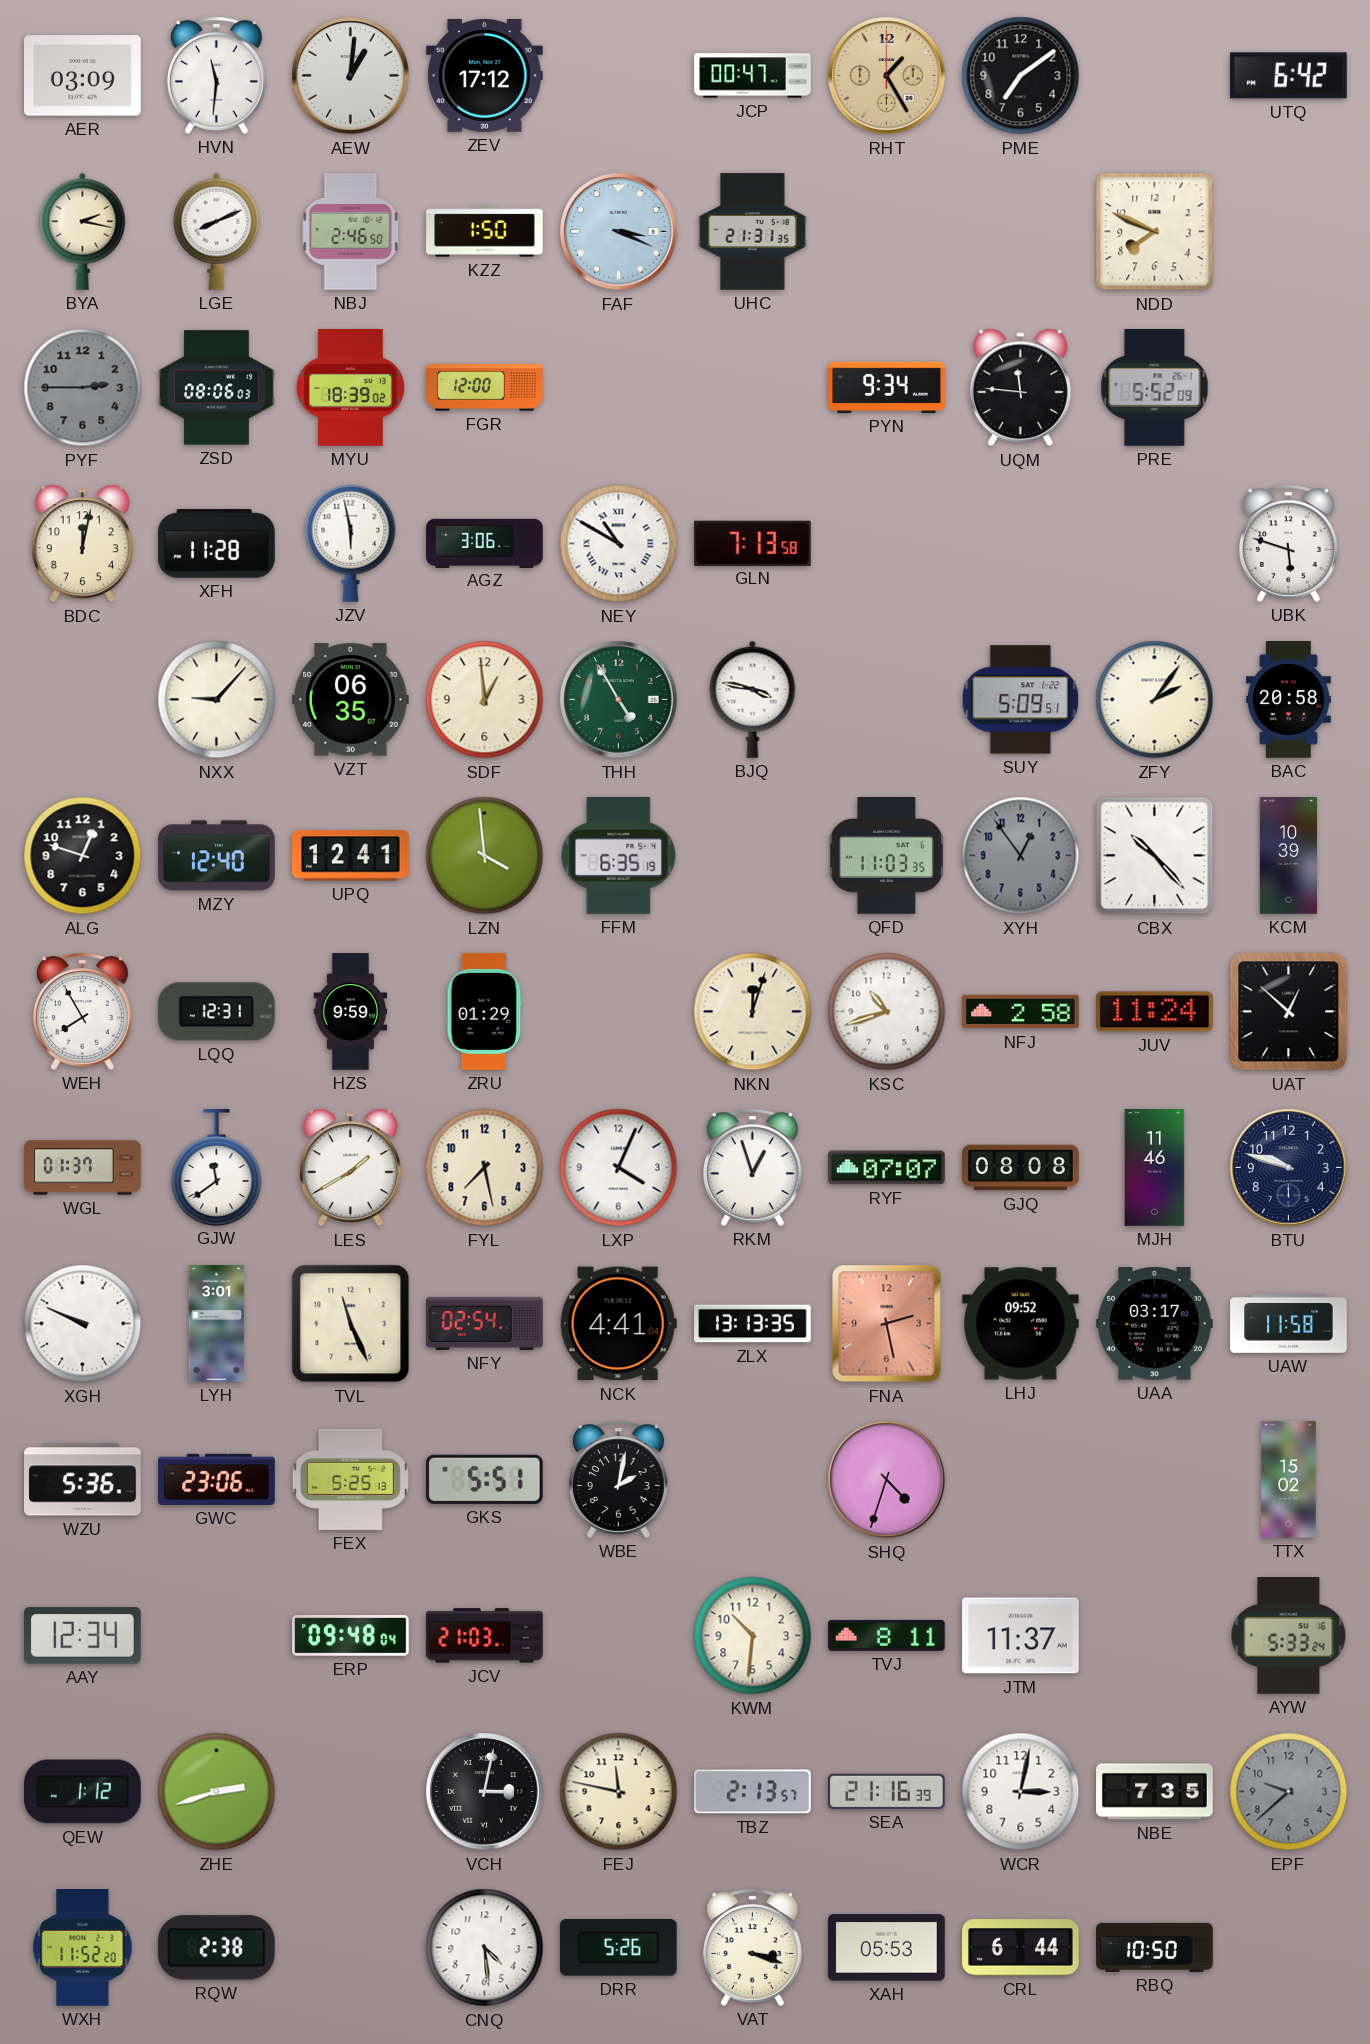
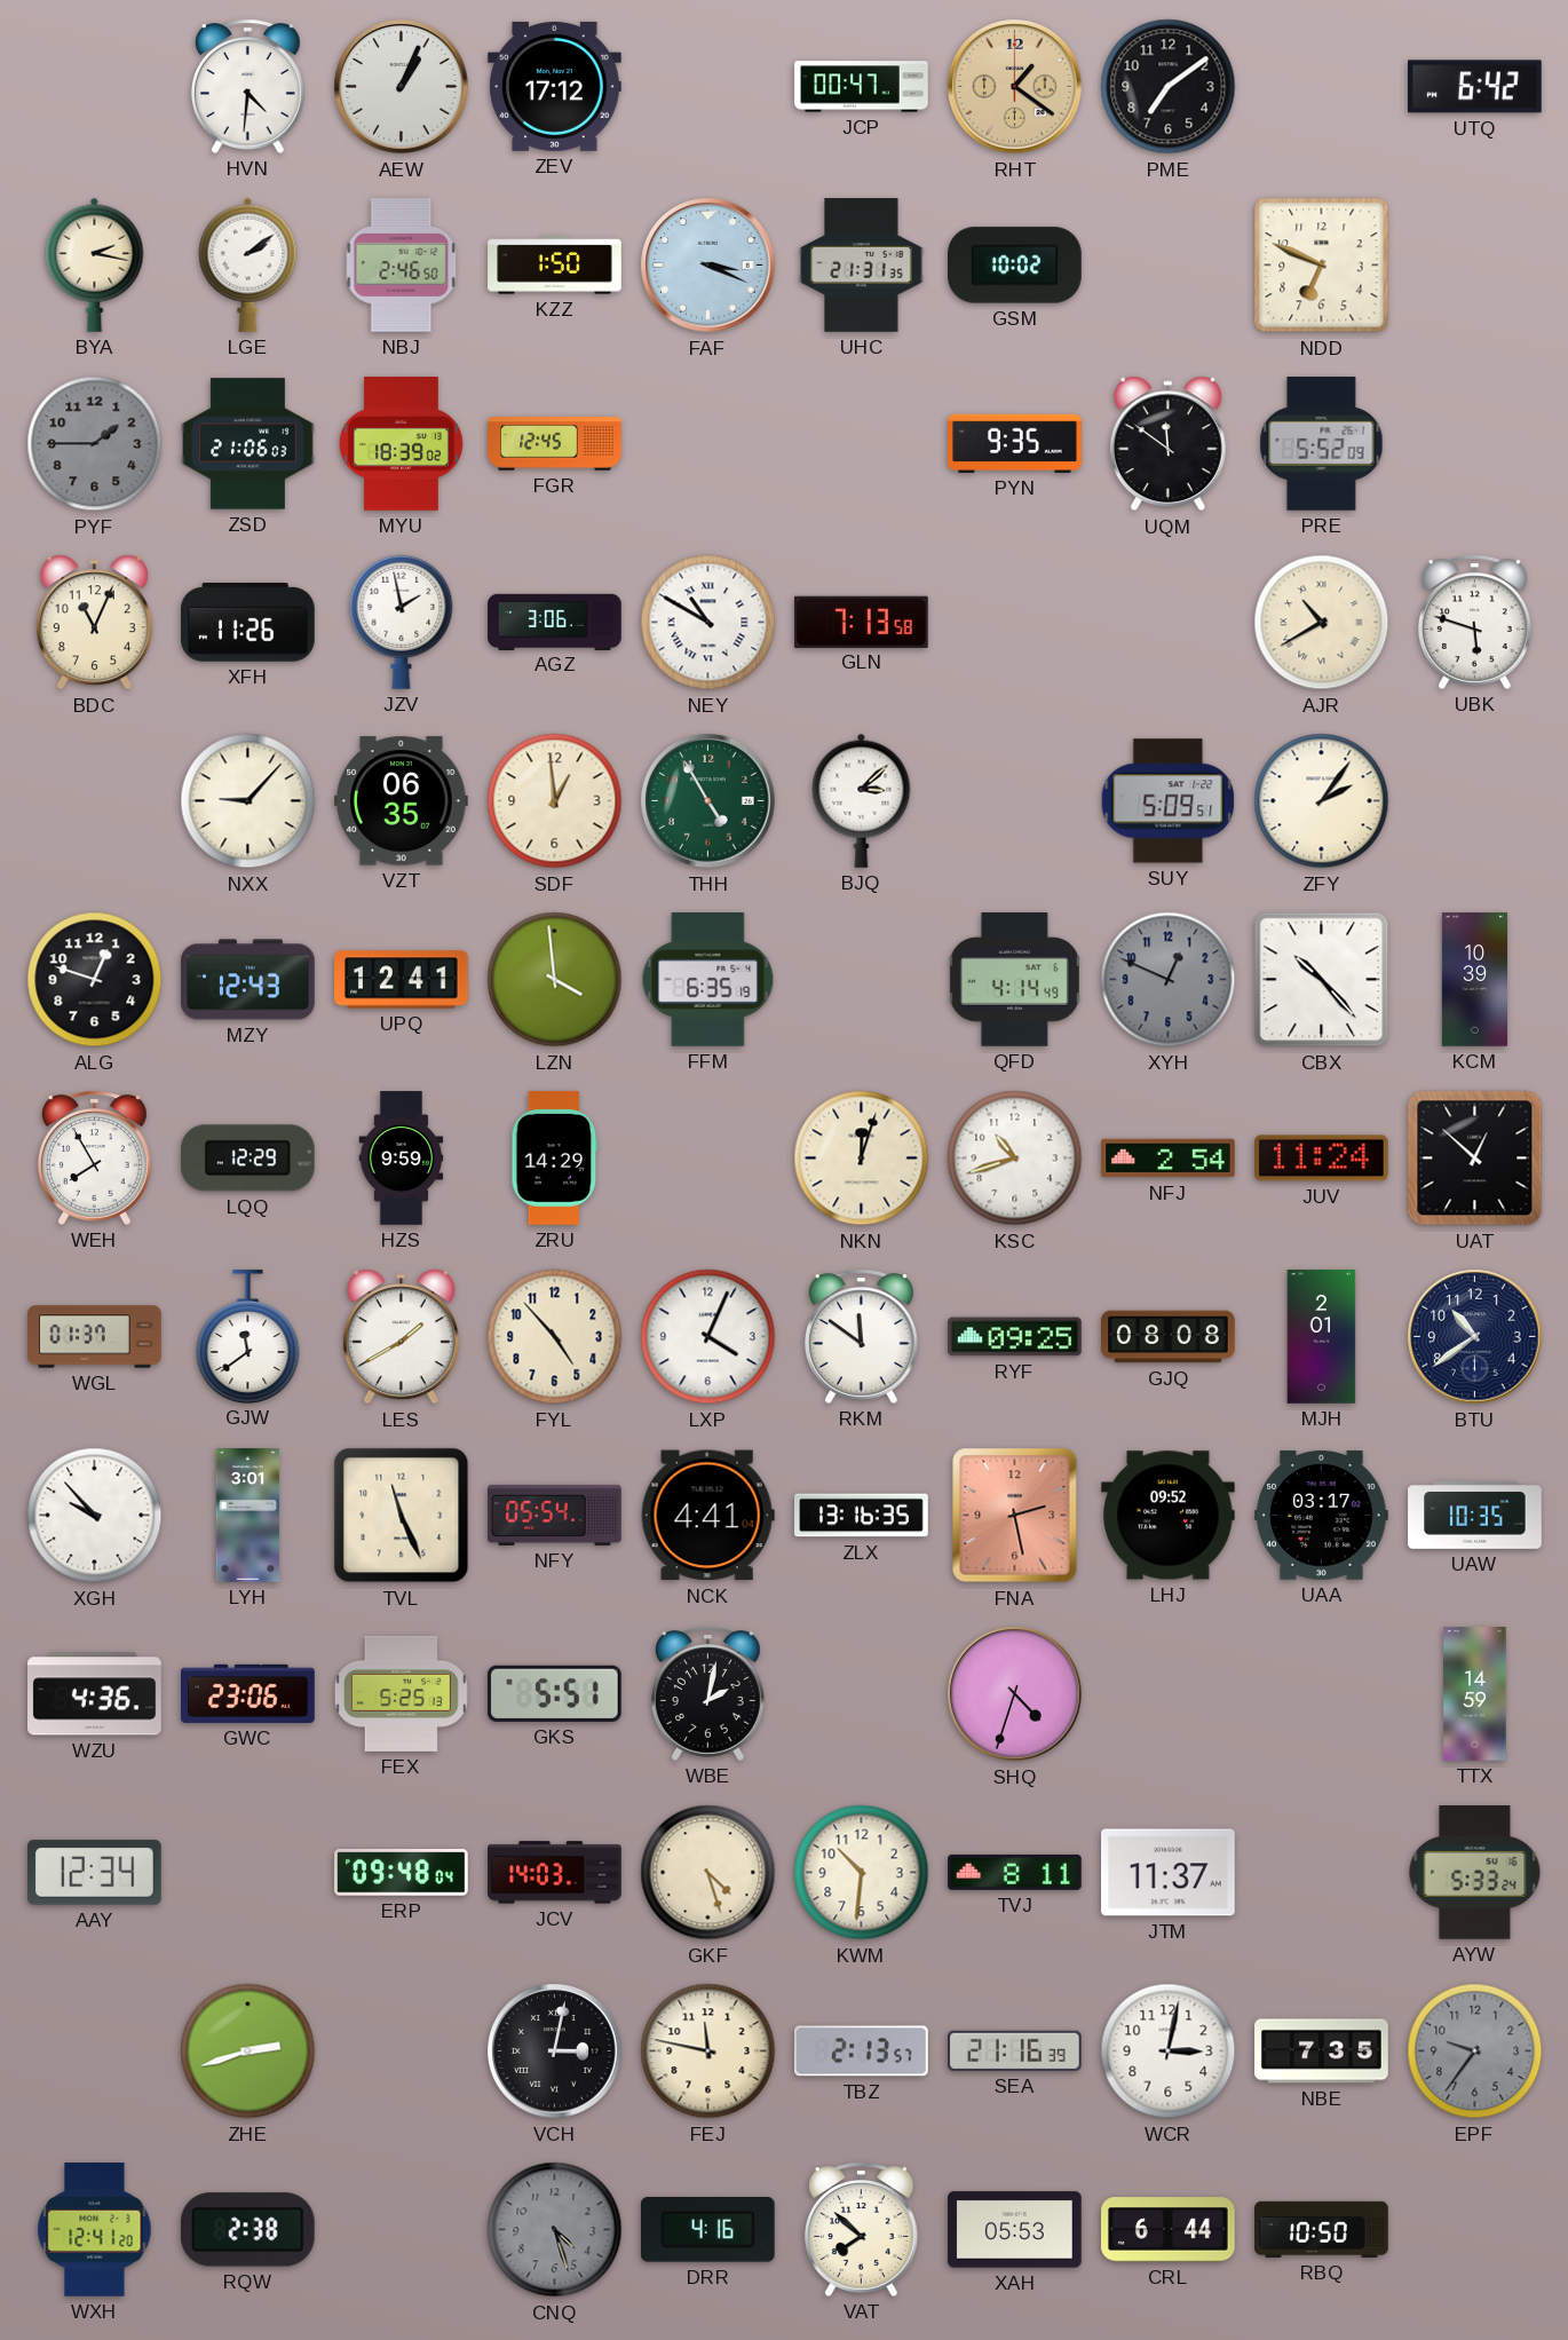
AER: 03:09 -> none
HVN: 11:31 -> 4:31
AEW: 1:01 -> 1:04
RHT: 1:25 -> 1:21
LGE: 8:11 -> 2:09
GSM: none -> 10:02
NDD: 7:49 -> 6:49
PYF: 2:45 -> 1:45
ZSD: 08:06 -> 21:06
FGR: 12:00 -> 12:45
PYN: 9:34 -> 9:35
UQM: 11:46 -> 11:51
BDC: 12:02 -> 11:04
XFH: 11:28 -> 11:26
JZV: 5:58 -> 1:58
AJR: none -> 10:40
BJQ: 3:47 -> 3:08
BAC: 20:58 -> none
MZY: 12:40 -> 12:43
QFD: 11:03 -> 4:14
XYH: 12:54 -> 12:49
LQQ: 12:31 -> 12:29
ZRU: 01:29 -> 14:29
NFJ: 2:58 -> 2:54
FYL: 7:28 -> 4:53
RKM: 12:57 -> 11:51
RYF: 07:07 -> 09:25
MJH: 11:46 -> 2:01
BTU: 9:48 -> 10:39
XGH: 9:49 -> 9:53
NFY: 02:54 -> 05:54
ZLX: 13:13 -> 13:16
UAW: 11:58 -> 10:35
WZU: 5:36 -> 4:36
TTX: 15:02 -> 14:59
JCV: 21:03 -> 14:03
GKF: none -> 4:27
QEW: 1:12 -> none
EPF: 9:38 -> 9:36
WXH: 11:52 -> 12:41
CNQ: 4:29 -> 4:27
CNQ dial: white -> grey
DRR: 5:26 -> 4:16
VAT: 3:18 -> 7:52
